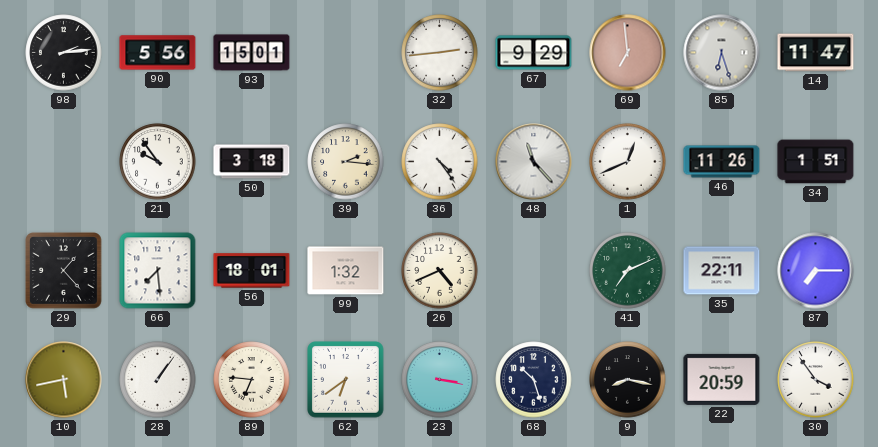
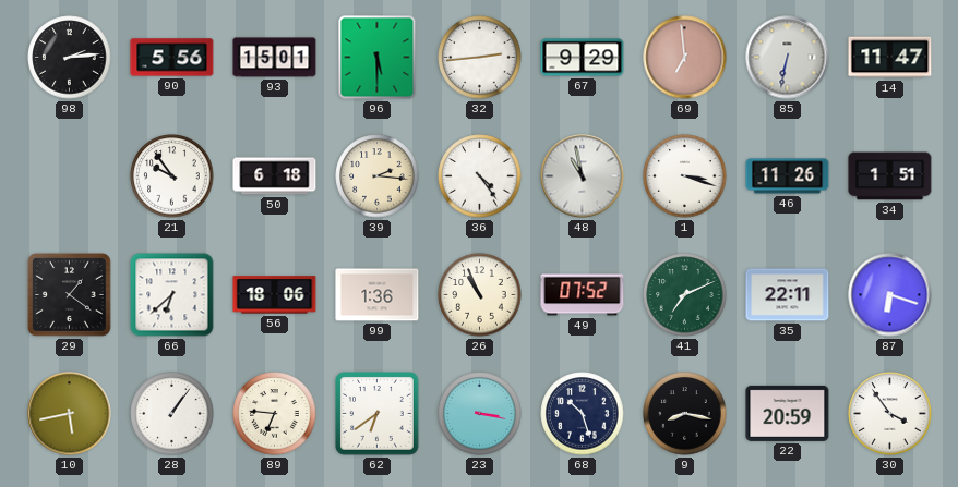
96: none -> 5:30
85: 6:27 -> 6:32
50: 3:18 -> 6:18
48: 11:23 -> 10:58
1: 12:41 -> 3:18
29: 1:23 -> 1:21
66: 7:29 -> 6:38
56: 18:01 -> 18:06
99: 1:32 -> 1:36
26: 4:41 -> 10:56
49: none -> 07:52
87: 7:15 -> 6:18
